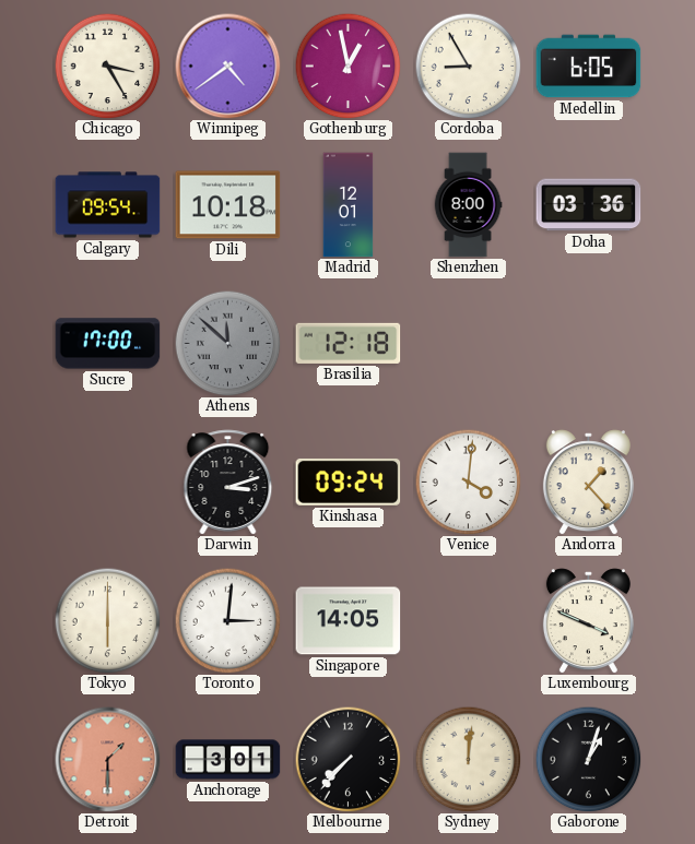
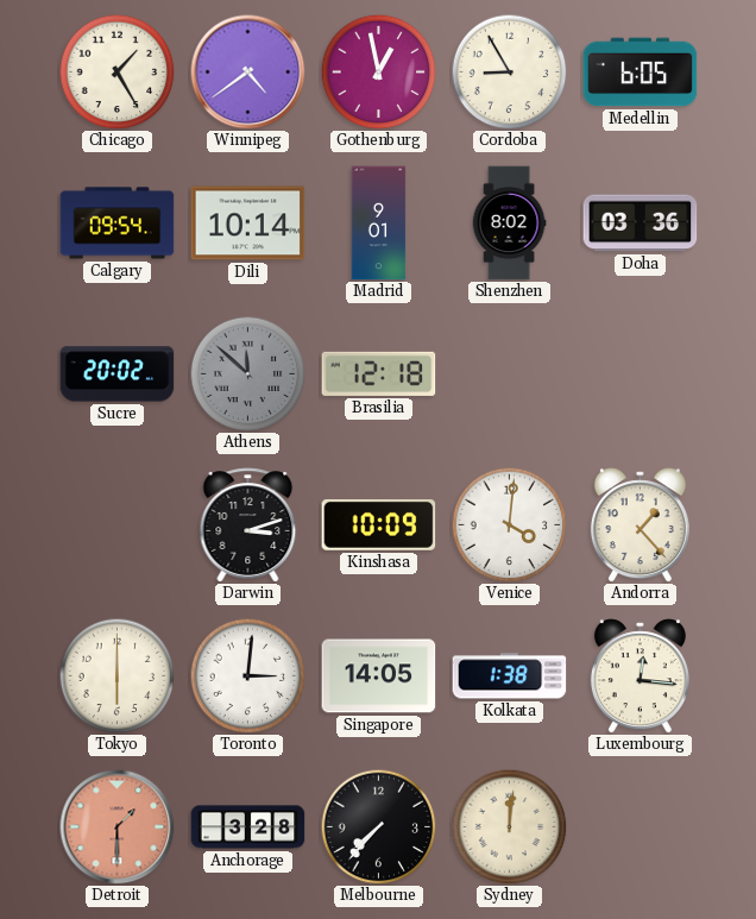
Chicago: 3:25 -> 1:25
Dili: 10:18 -> 10:14
Madrid: 12:01 -> 9:01
Shenzhen: 8:00 -> 8:02
Sucre: 17:00 -> 20:02
Kinshasa: 09:24 -> 10:09
Kolkata: none -> 1:38
Luxembourg: 3:49 -> 12:16
Anchorage: 3:01 -> 3:28
Gaborone: 1:03 -> none
